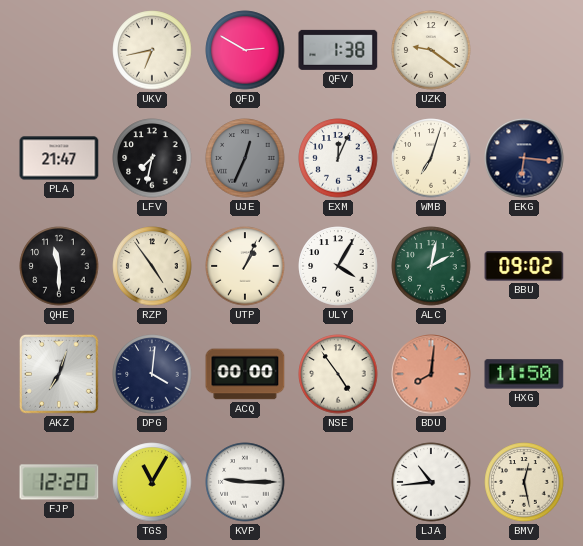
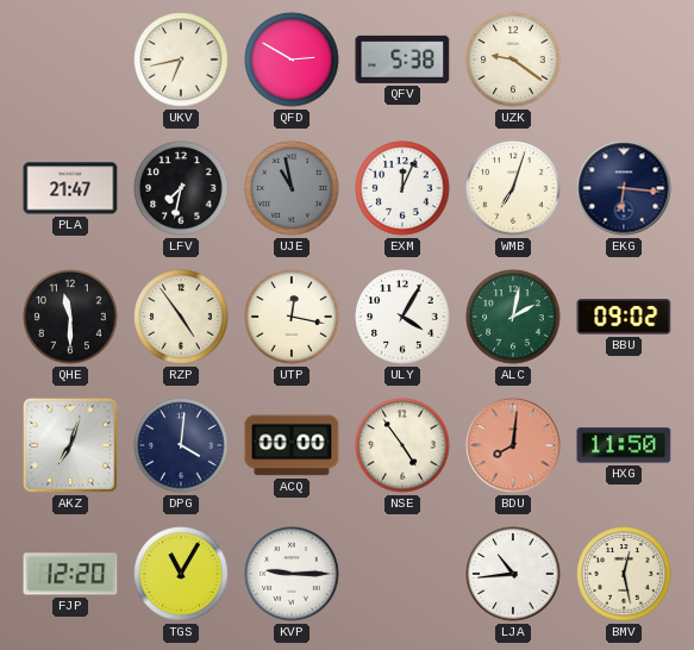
QFV: 1:38 -> 5:38
UJE: 12:34 -> 10:58
UTP: 1:04 -> 12:17
